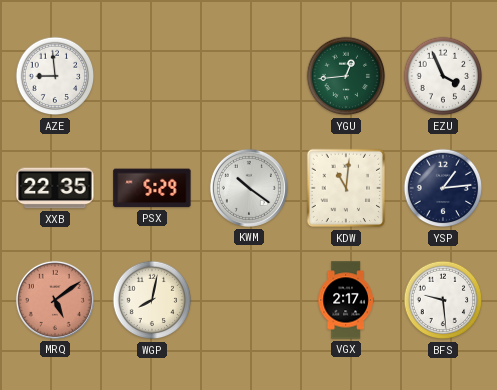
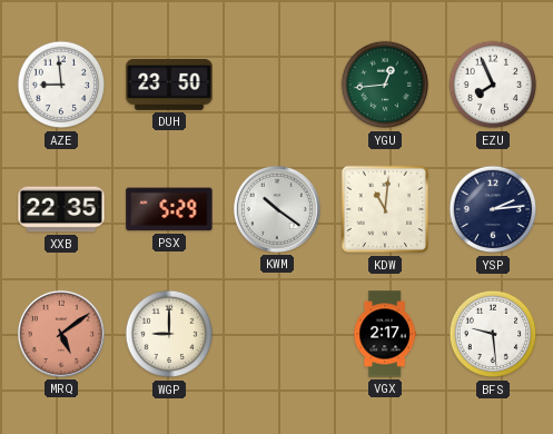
DUH: none -> 23:50
EZU: 3:56 -> 7:56
YSP: 1:14 -> 2:14
WGP: 8:02 -> 9:00
